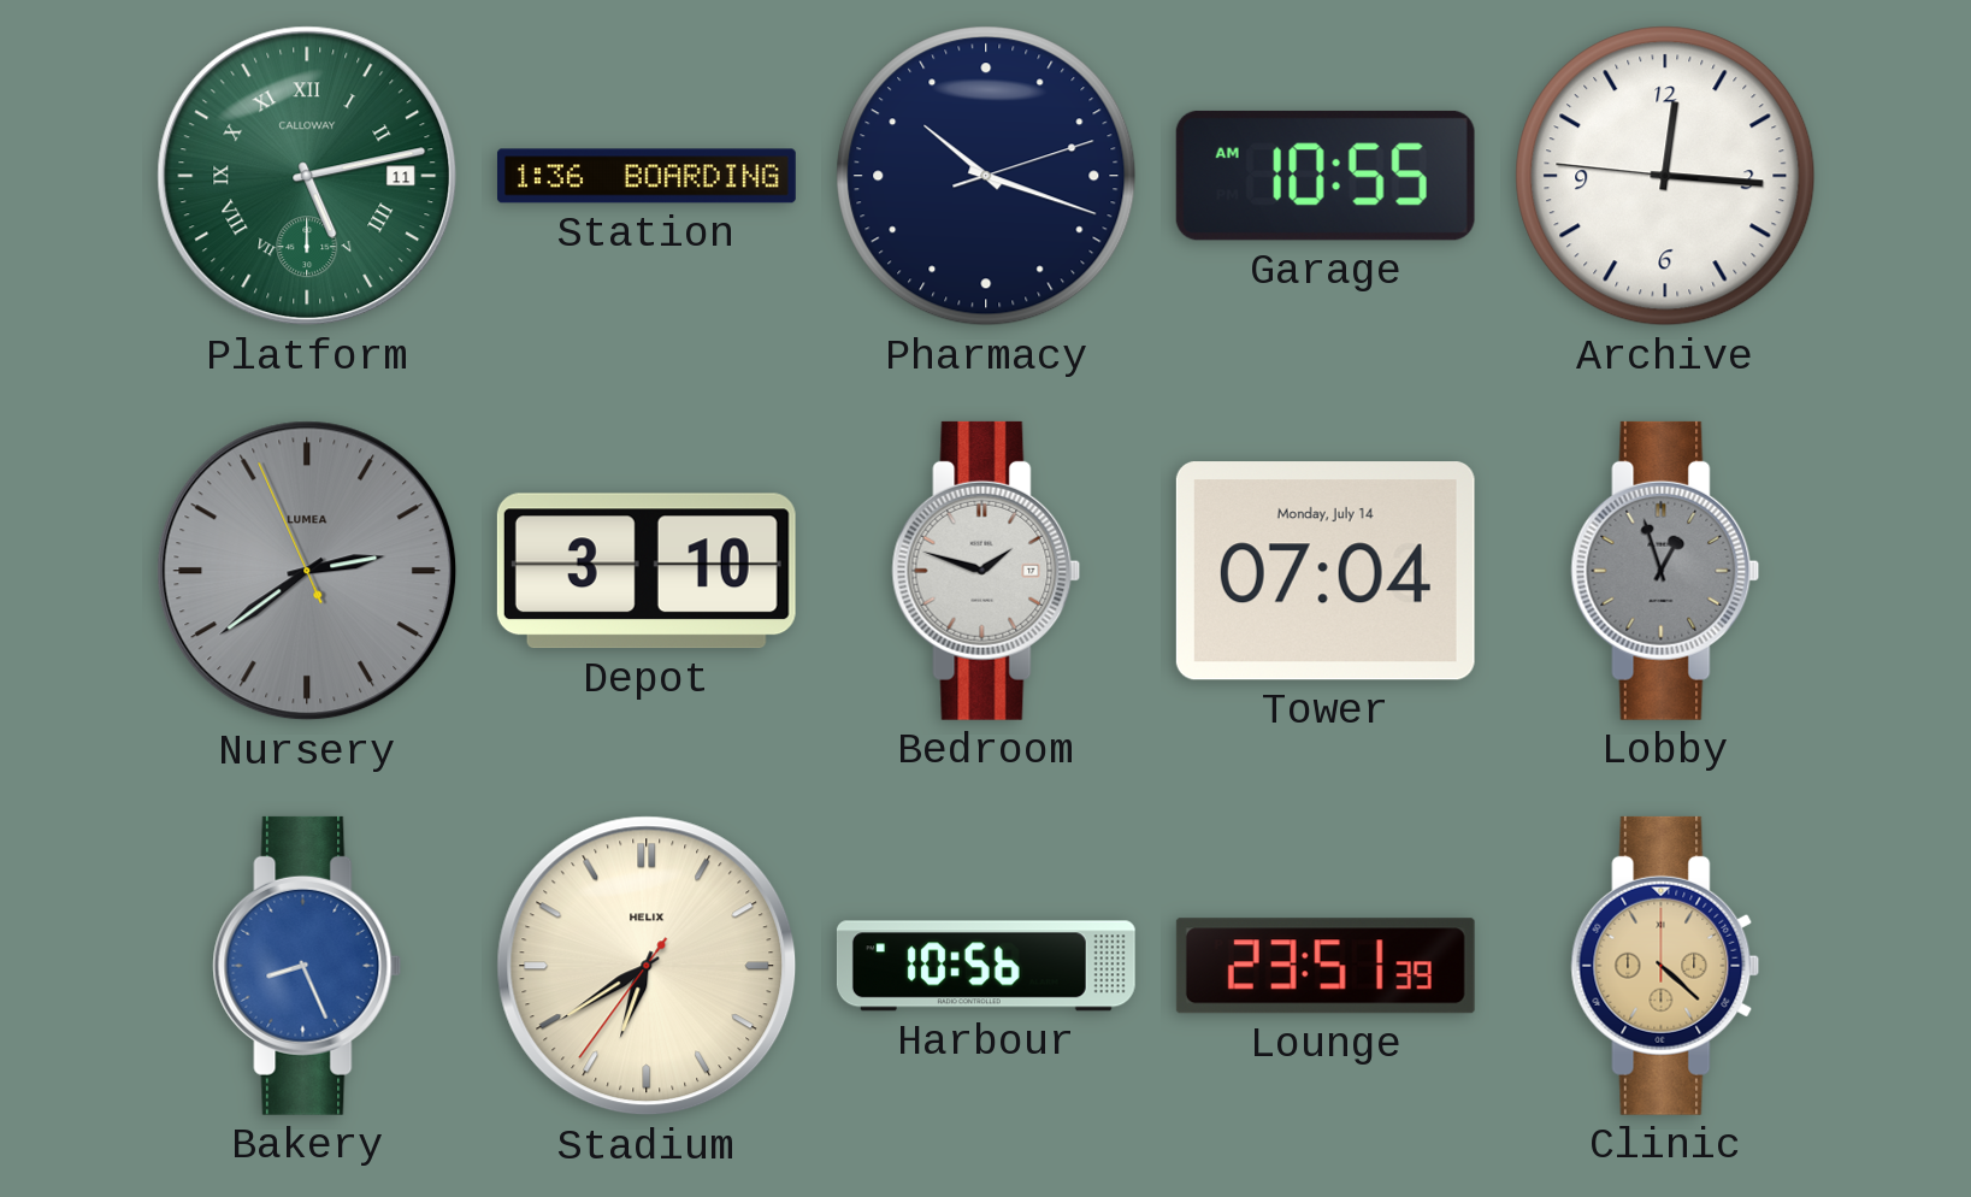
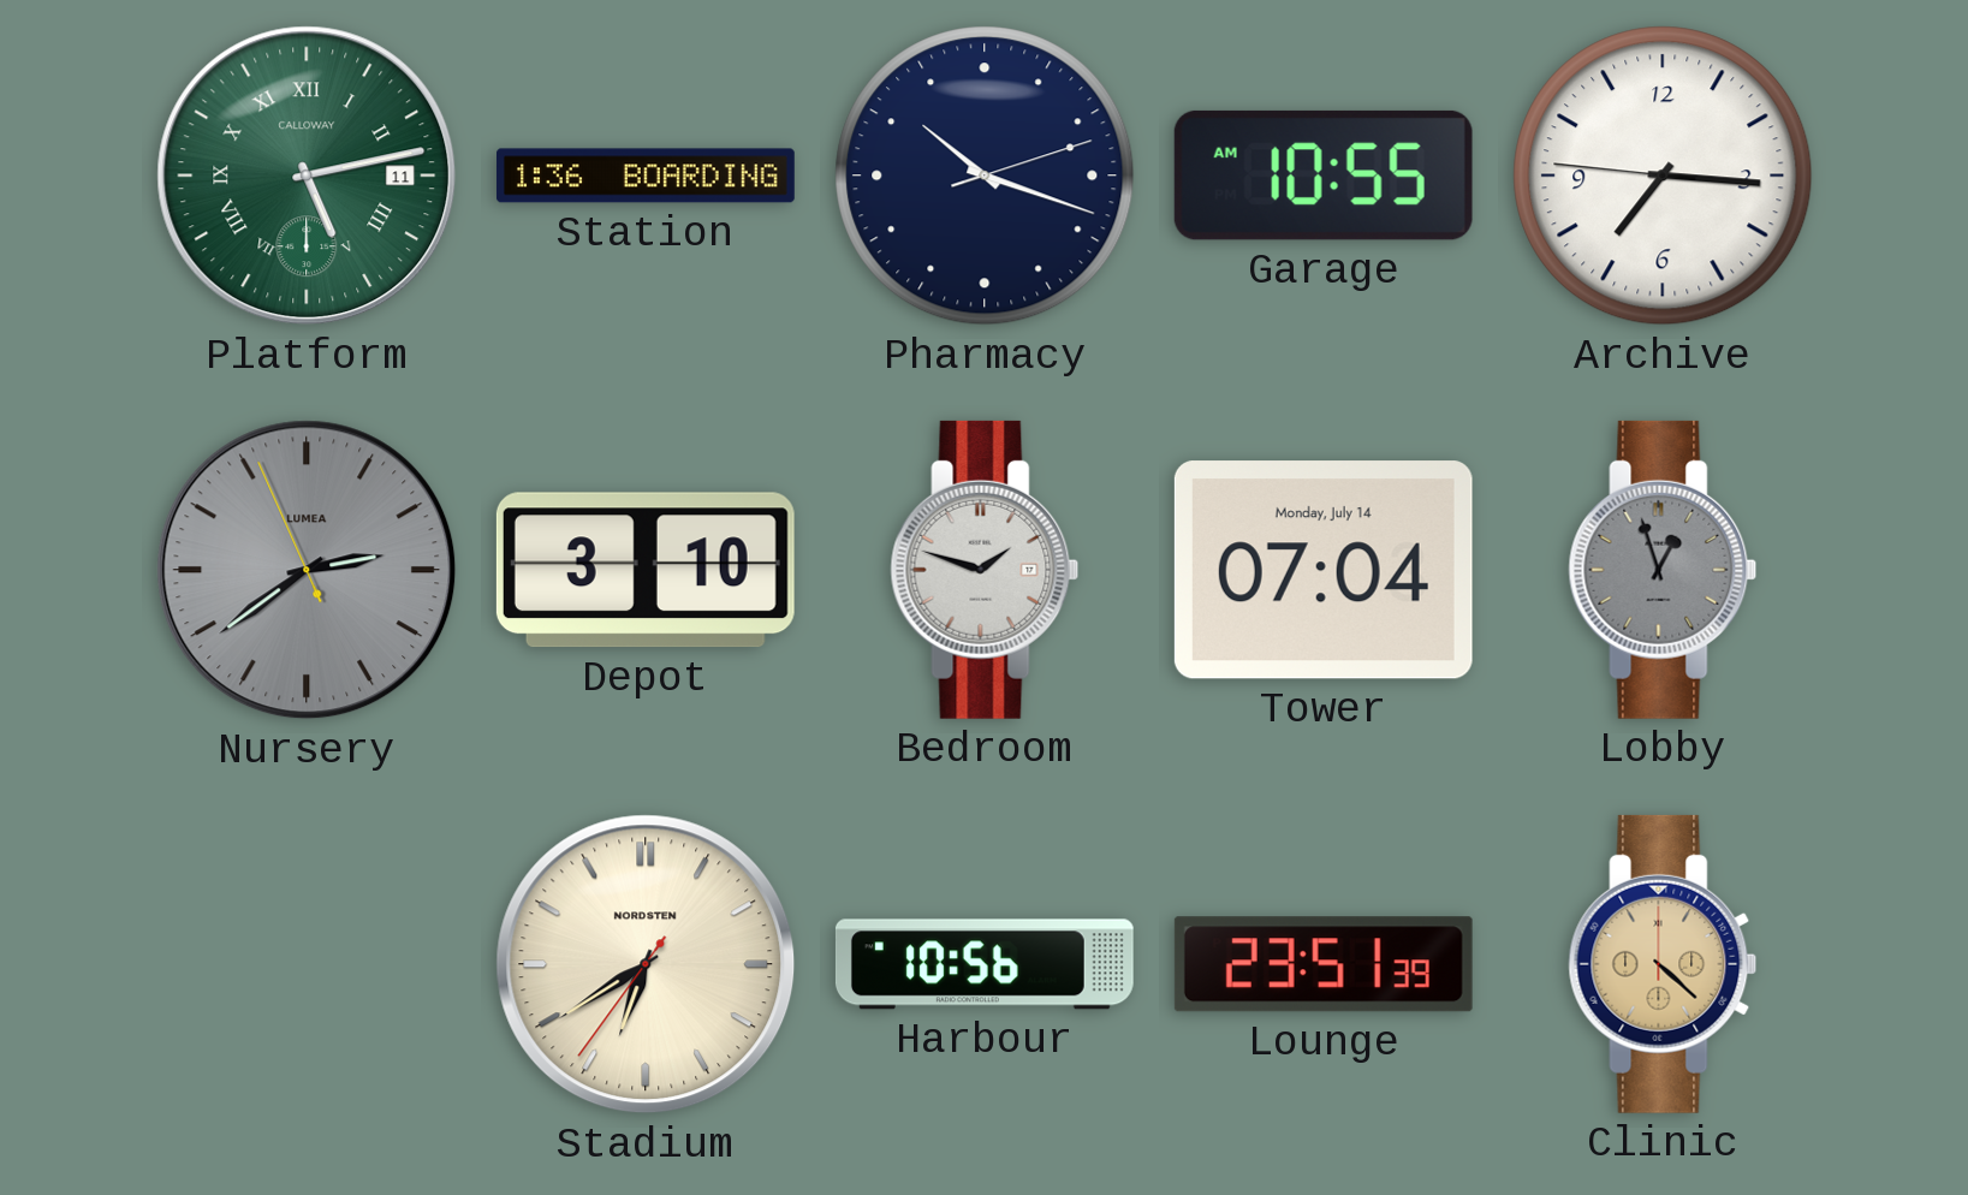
Archive: 12:15 -> 7:15
Bakery: 8:26 -> none
Stadium brand: HELIX -> NORDSTEN
